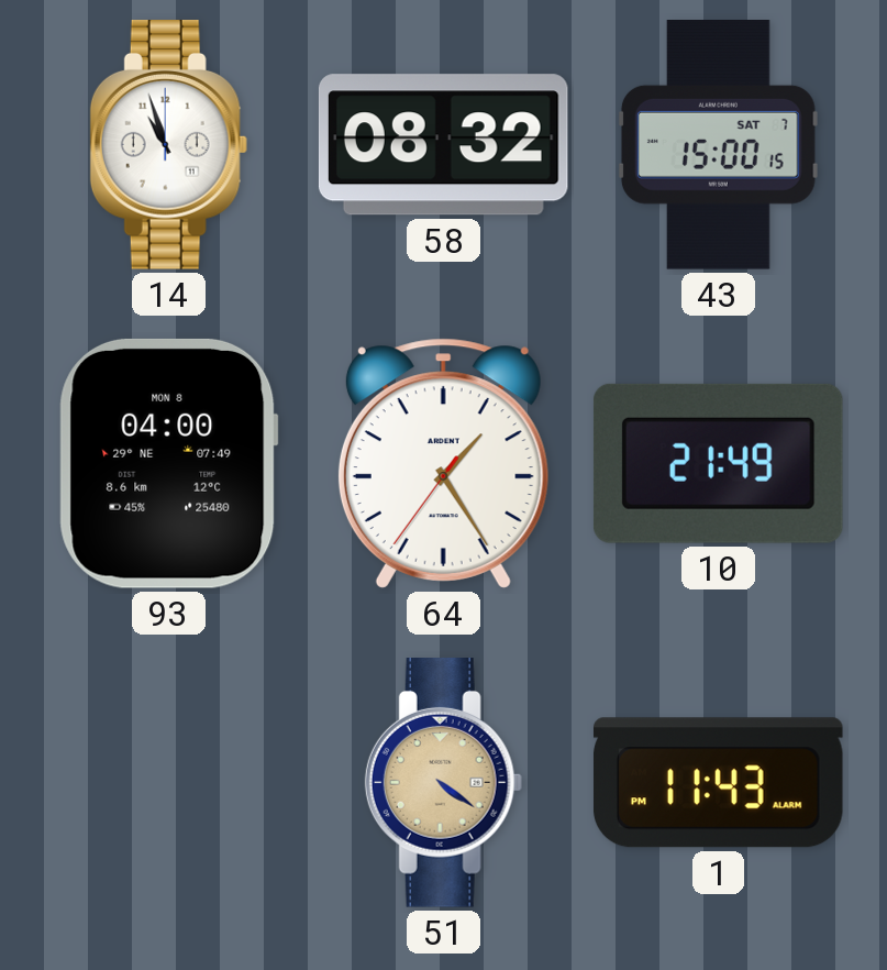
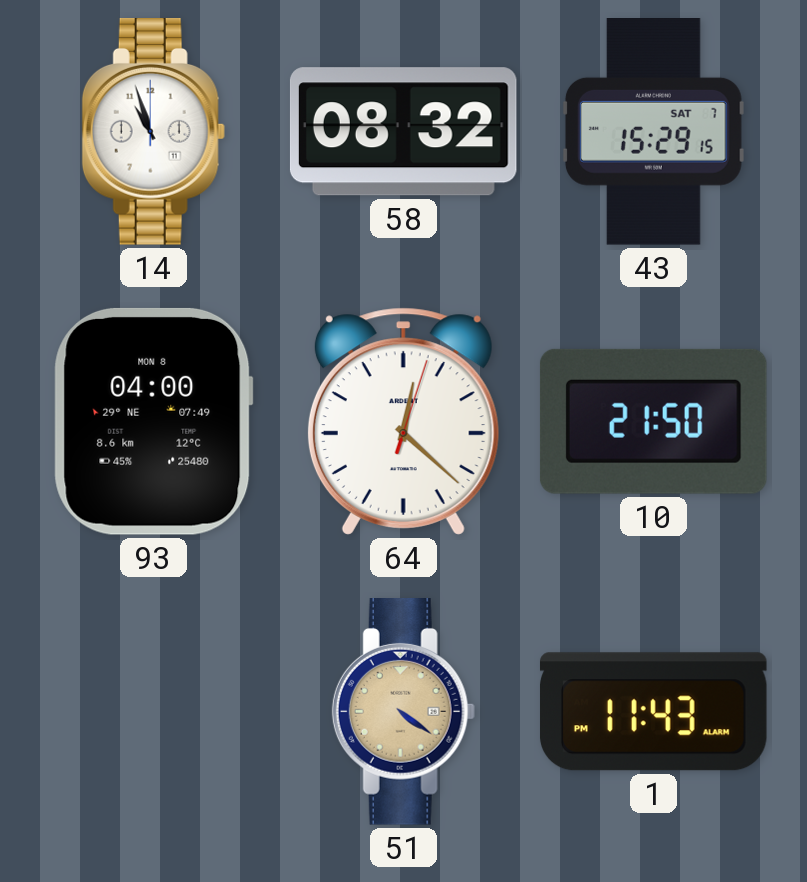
43: 15:00 -> 15:29
64: 1:24 -> 12:22
10: 21:49 -> 21:50
